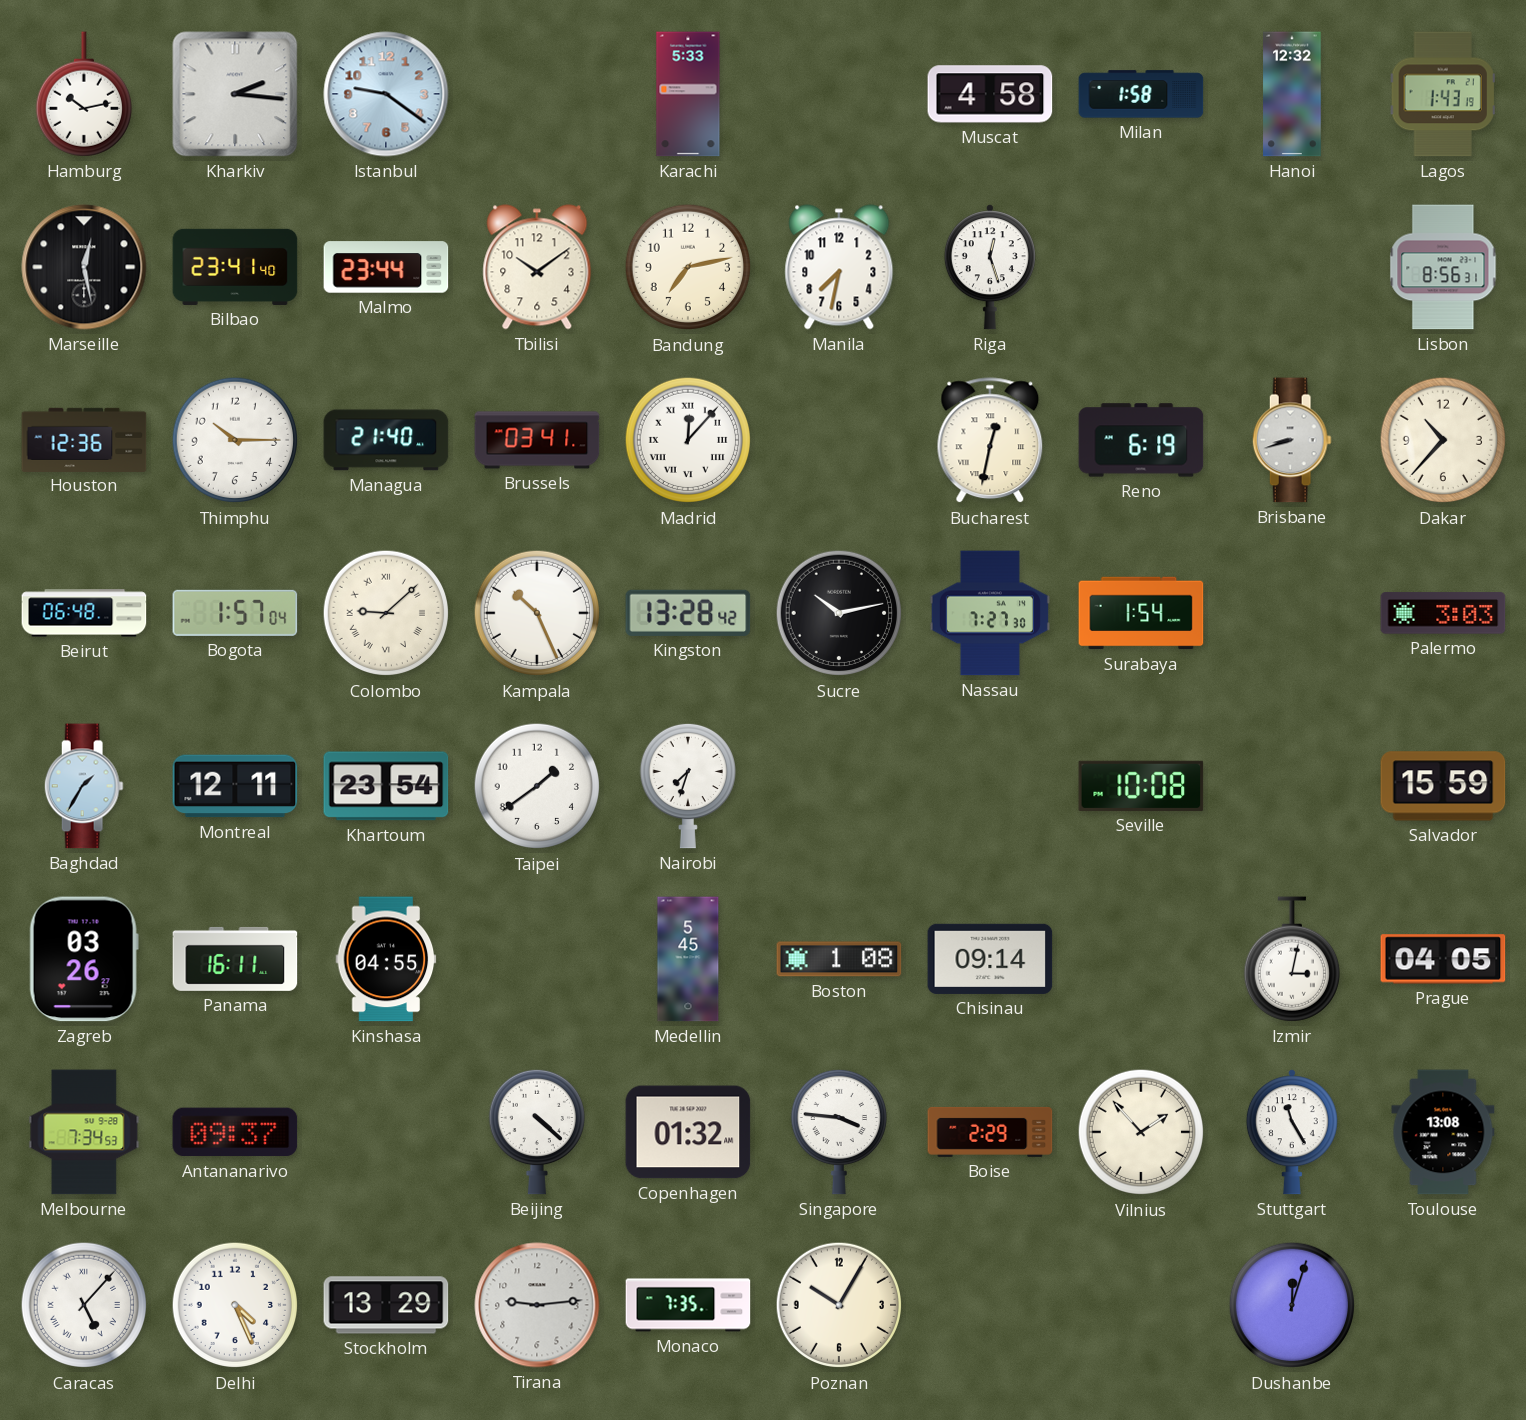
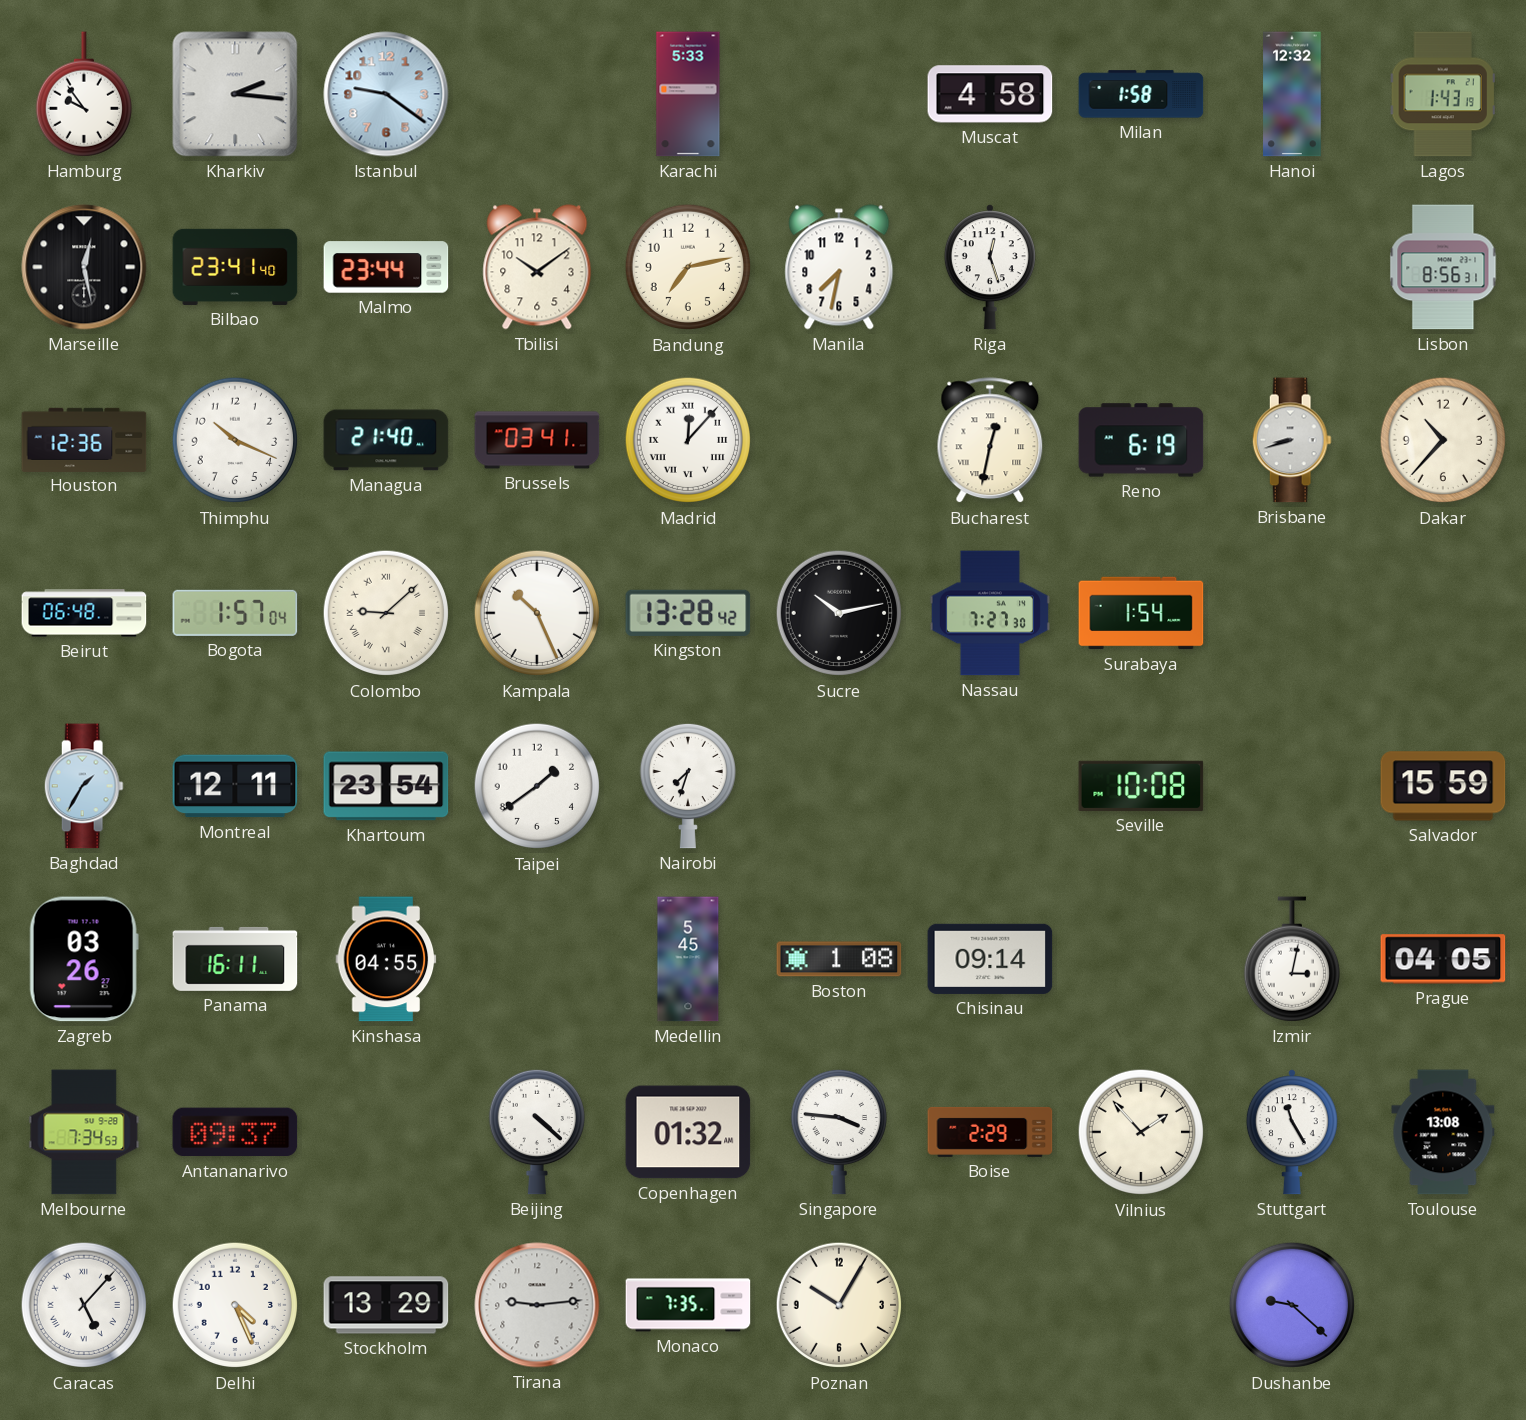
Hamburg: 10:13 -> 9:54
Thimphu: 10:15 -> 10:19
Palermo: 3:03 -> none
Dushanbe: 12:03 -> 9:22
